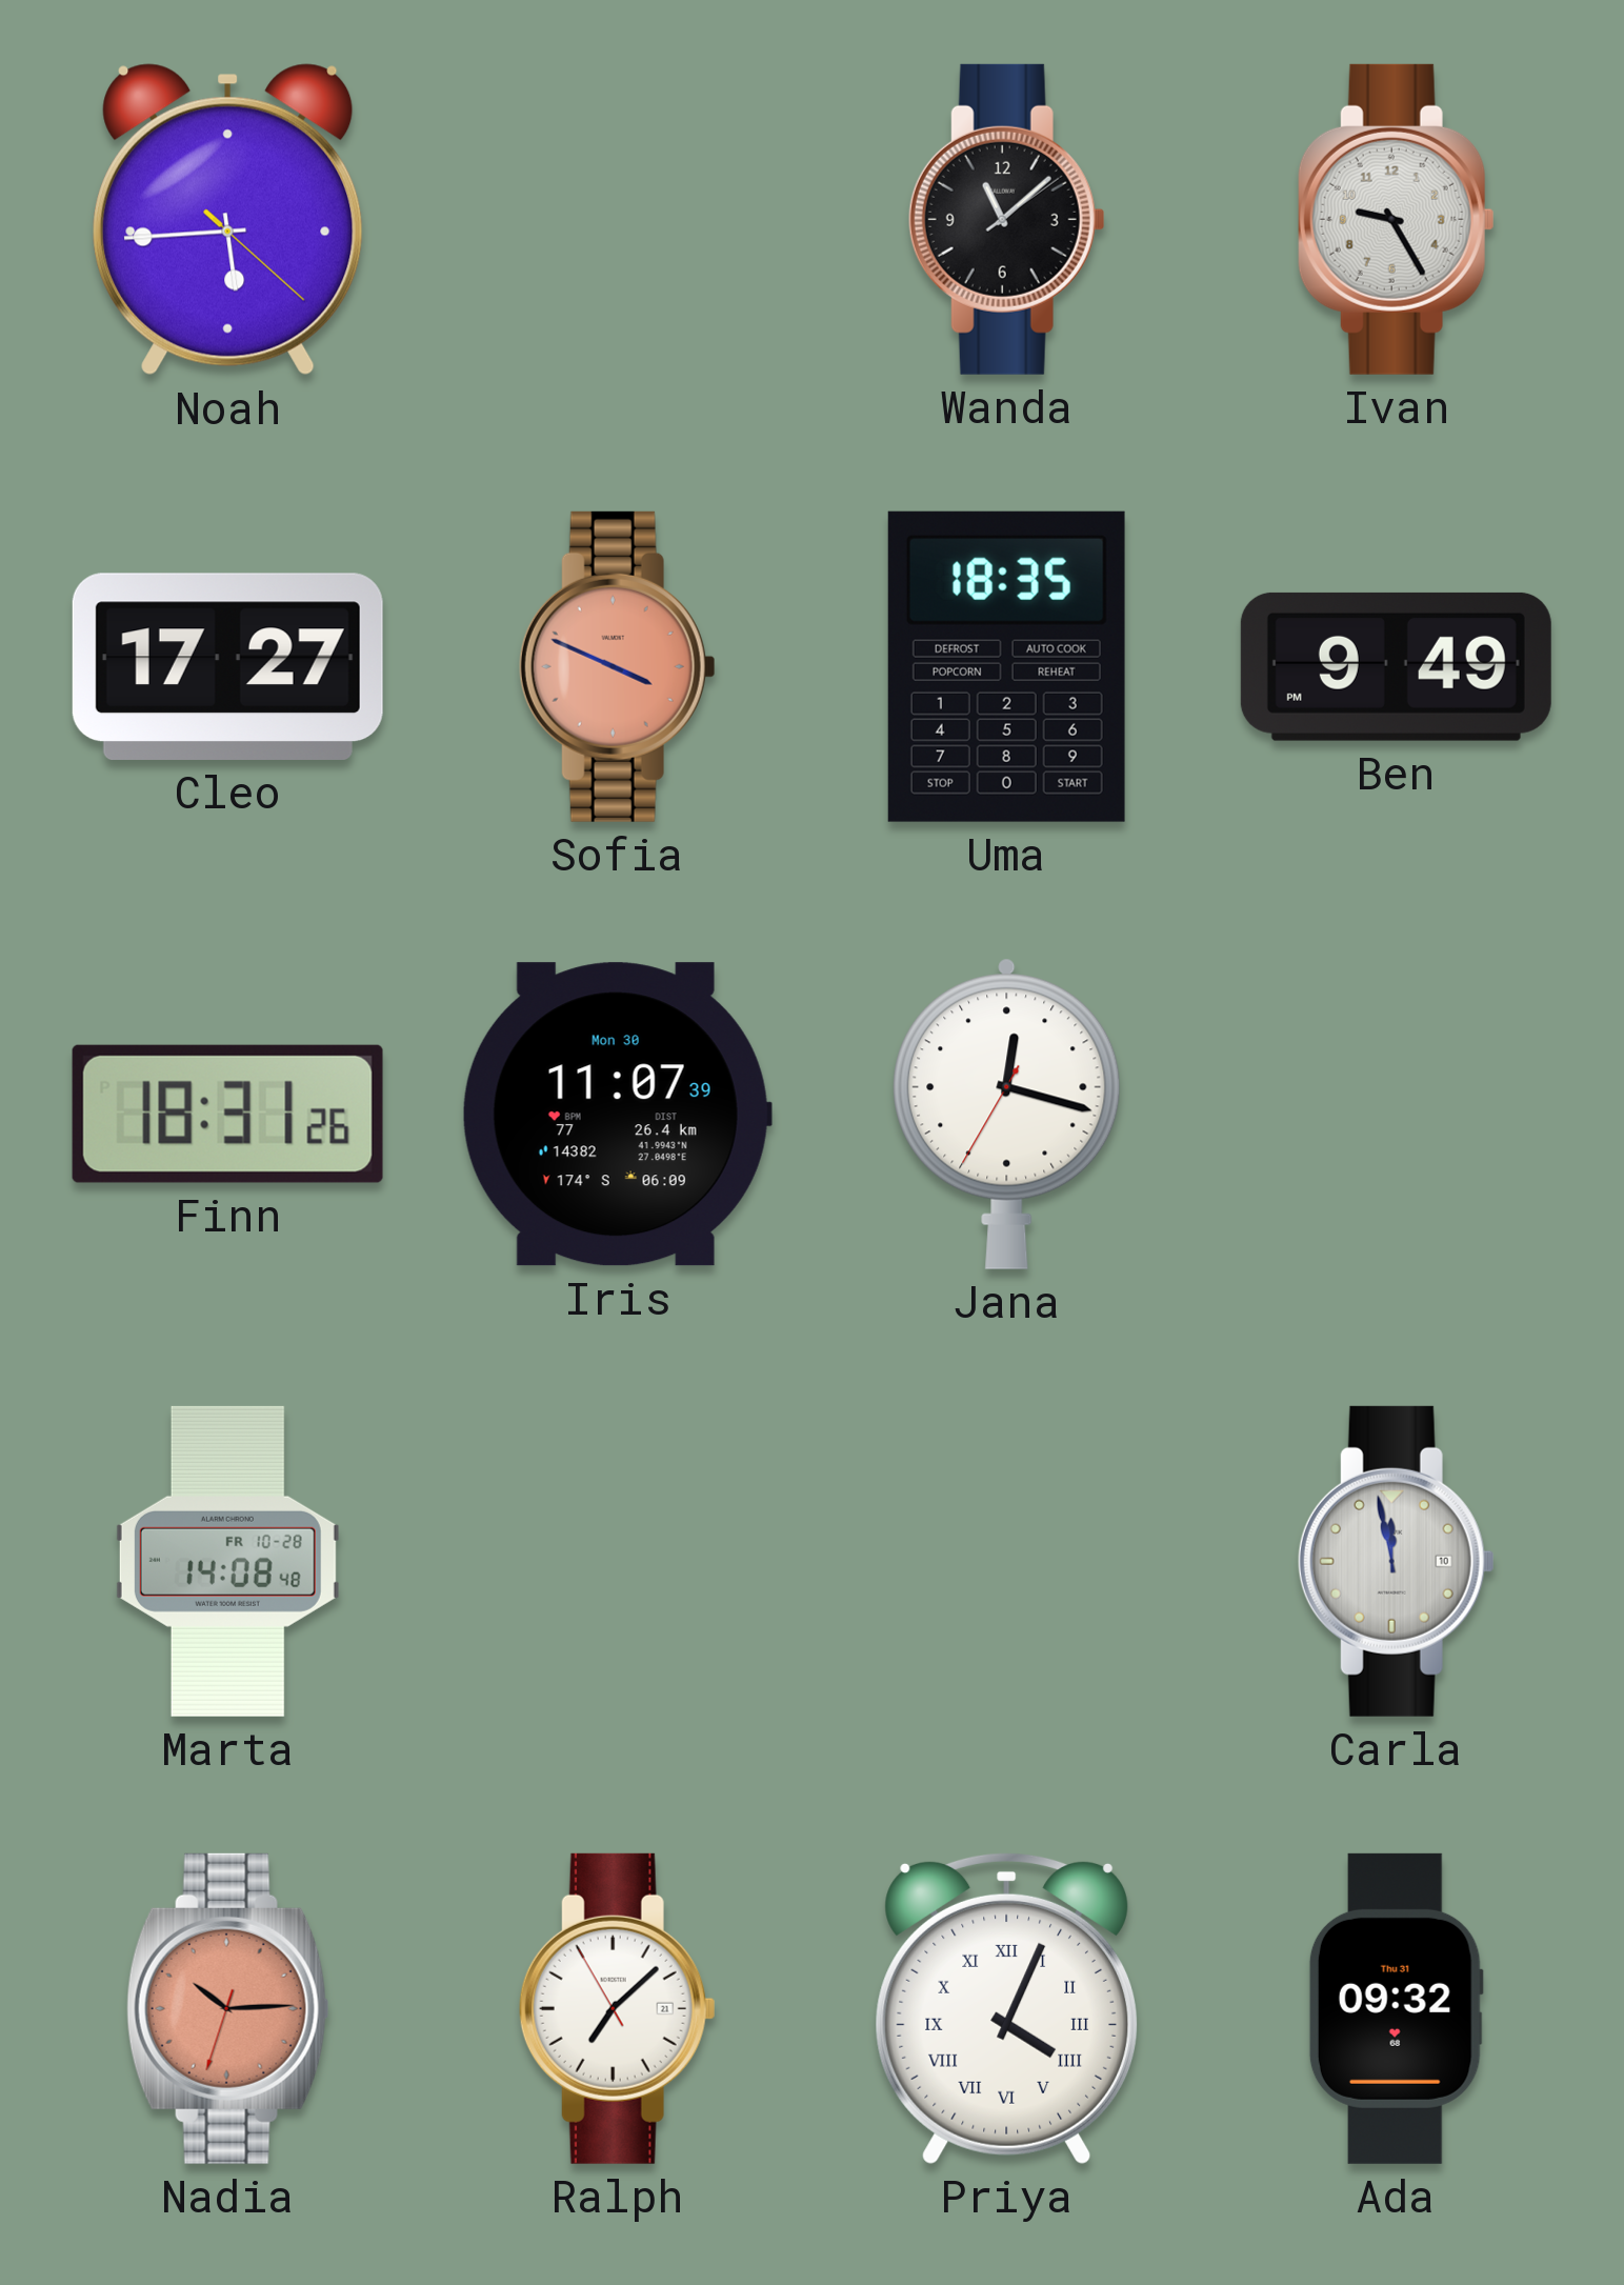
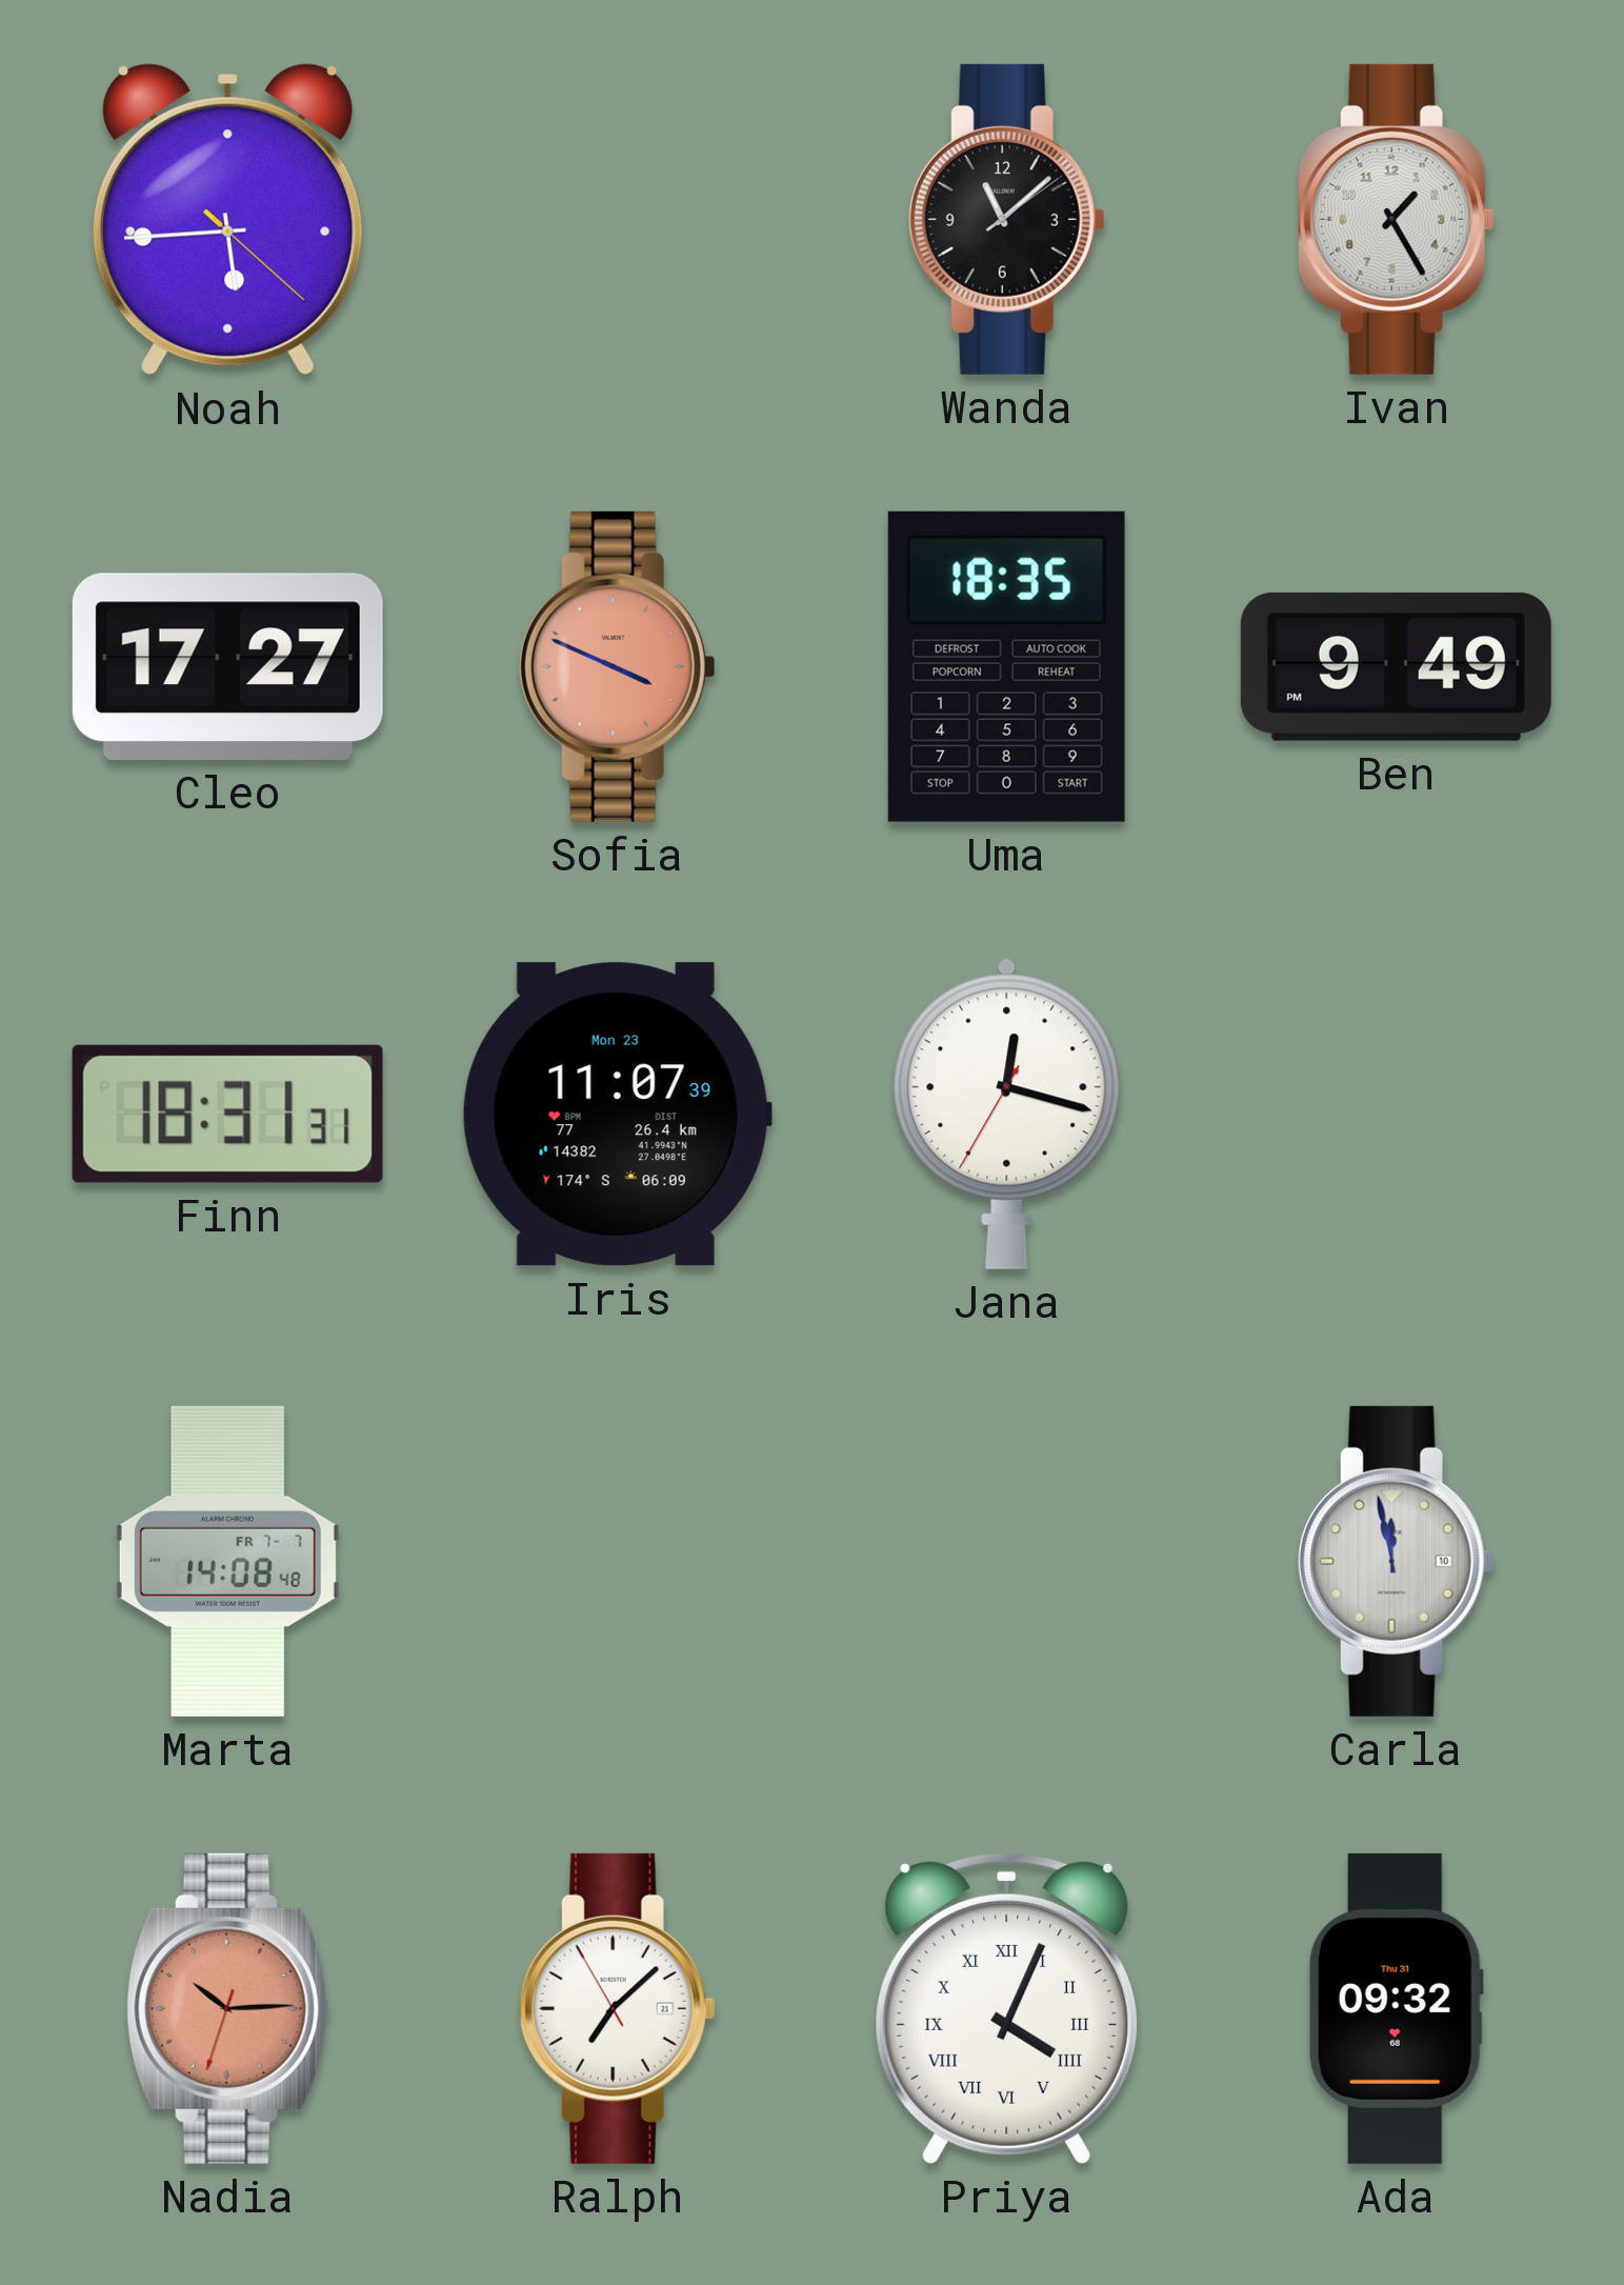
Ivan: 9:25 -> 1:25
Finn: 18:31:26 -> 18:31:31
Iris date: Mon 30 -> Mon 23
Marta date: FR 10-28 -> FR 7-7
